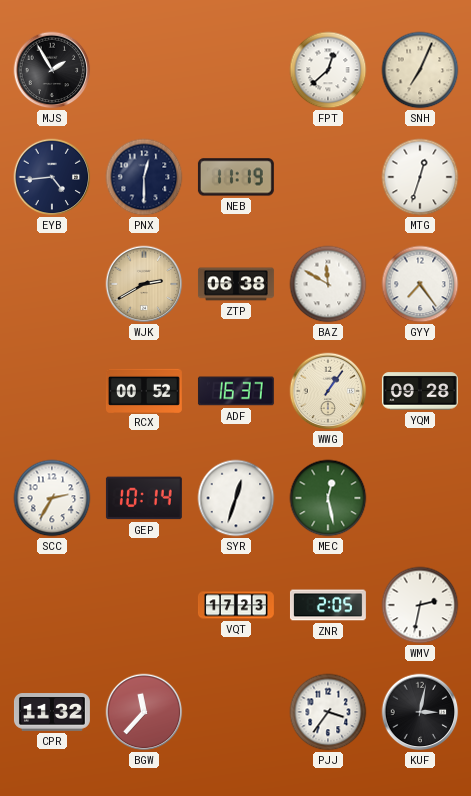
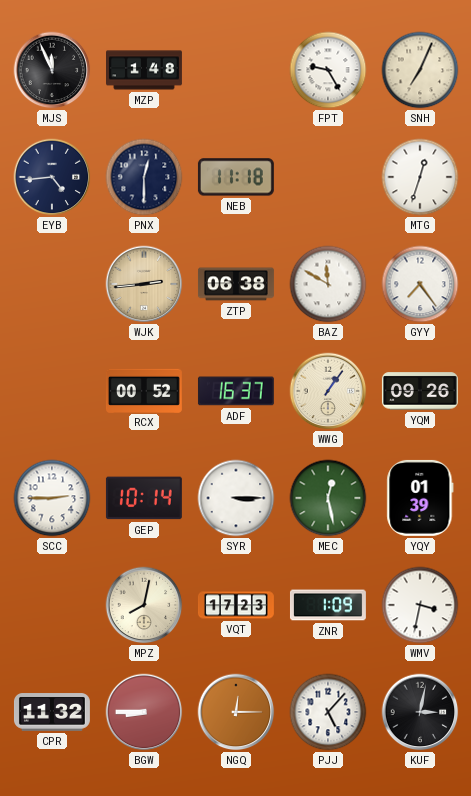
MJS: 1:55 -> 11:56
MZP: none -> 1:48
FPT: 12:38 -> 9:25
NEB: 11:19 -> 11:18
WJK: 2:40 -> 2:44
YQM: 09:28 -> 09:26
SCC: 2:35 -> 2:45
SYR: 12:33 -> 3:15
YQY: none -> 01:39
MPZ: none -> 8:02
ZNR: 2:05 -> 1:09
WMV: 2:32 -> 3:32
BGW: 11:37 -> 8:45
NGQ: none -> 12:15
PJJ: 3:36 -> 5:07
